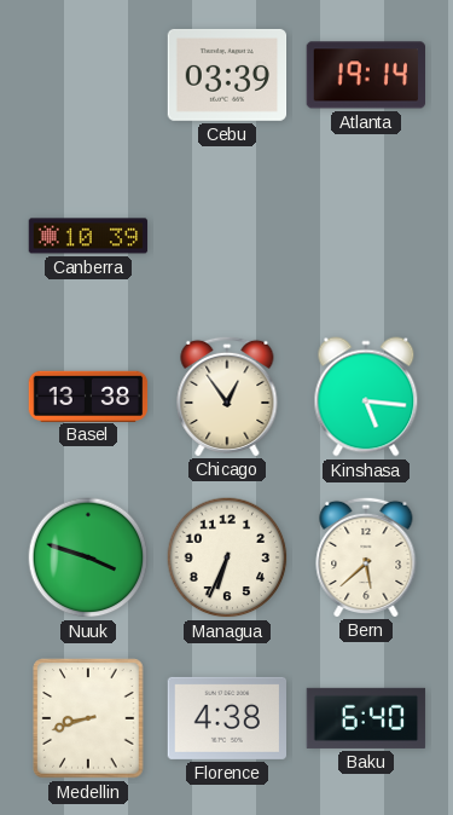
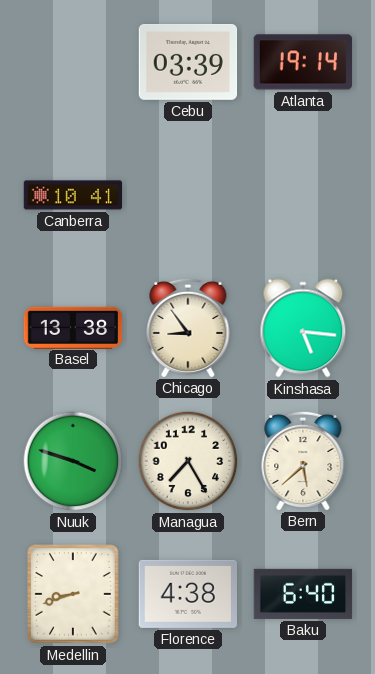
Canberra: 10:39 -> 10:41
Chicago: 12:54 -> 8:54
Managua: 6:34 -> 7:25
